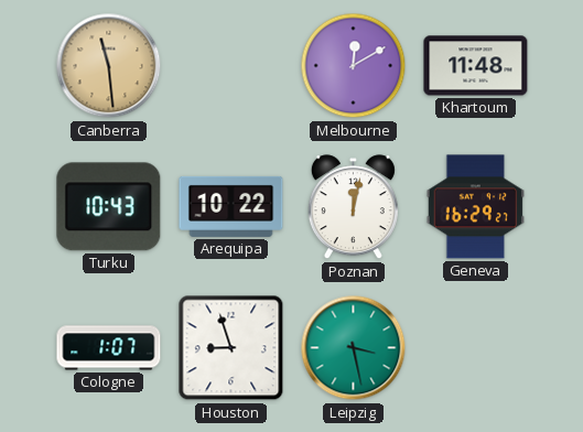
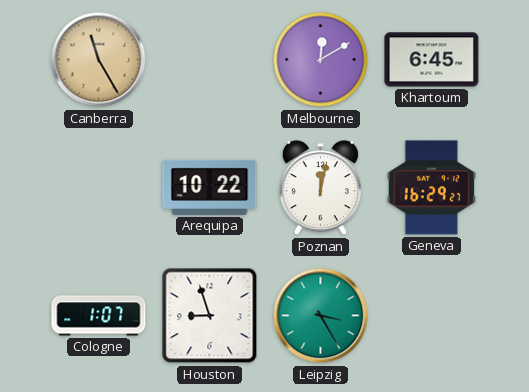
Canberra: 11:29 -> 11:25
Khartoum: 11:48 -> 6:45
Turku: 10:43 -> none
Leipzig: 3:28 -> 3:25
